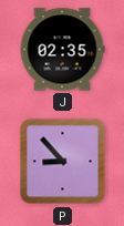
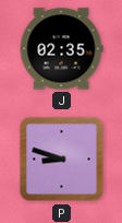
P: 8:53 -> 8:48
